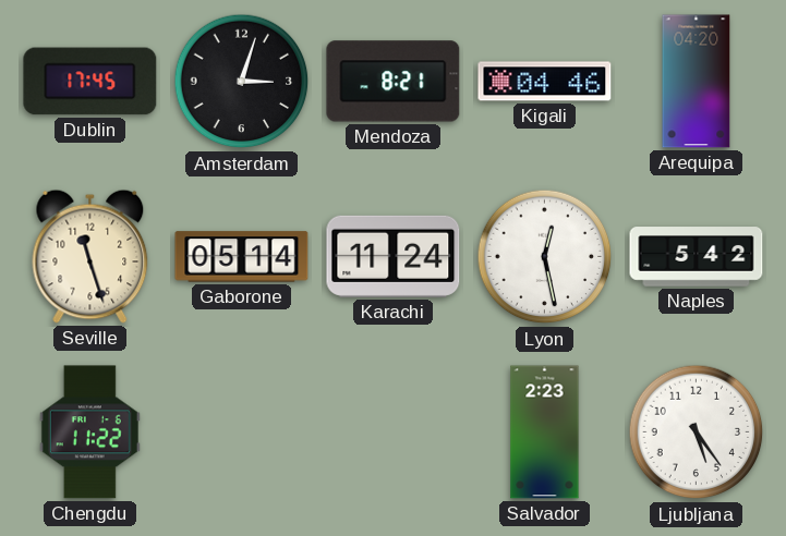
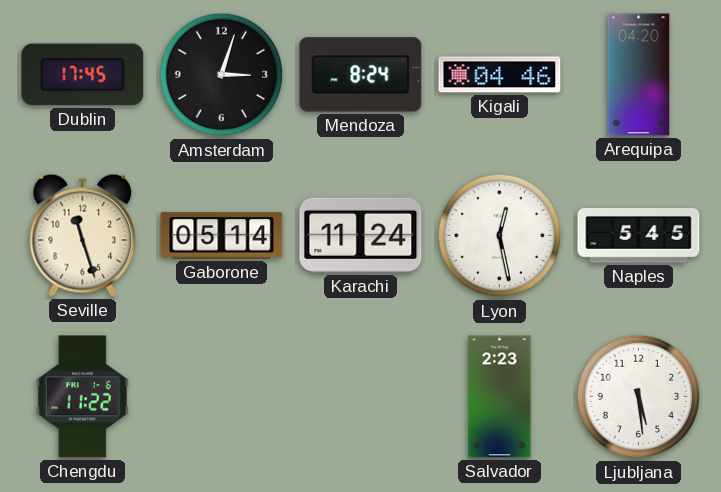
Mendoza: 8:21 -> 8:24
Naples: 5:42 -> 5:45
Ljubljana: 5:24 -> 5:29
